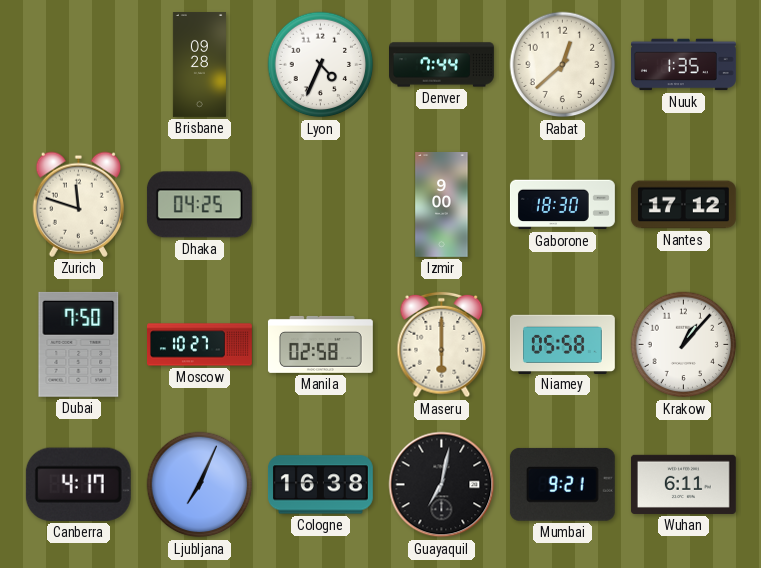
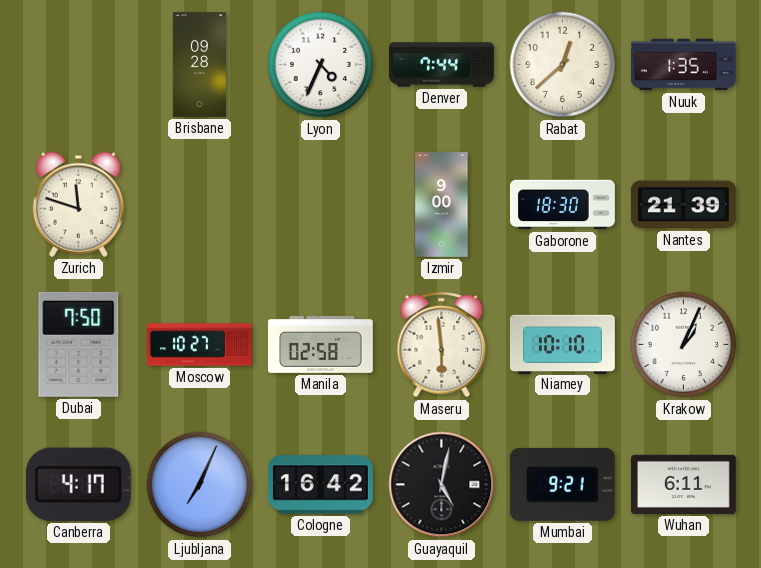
Dhaka: 04:25 -> none
Nantes: 17:12 -> 21:39
Maseru: 6:00 -> 5:59
Niamey: 05:58 -> 10:10
Krakow: 1:07 -> 1:04
Cologne: 16:38 -> 16:42
Guayaquil: 7:02 -> 5:02
